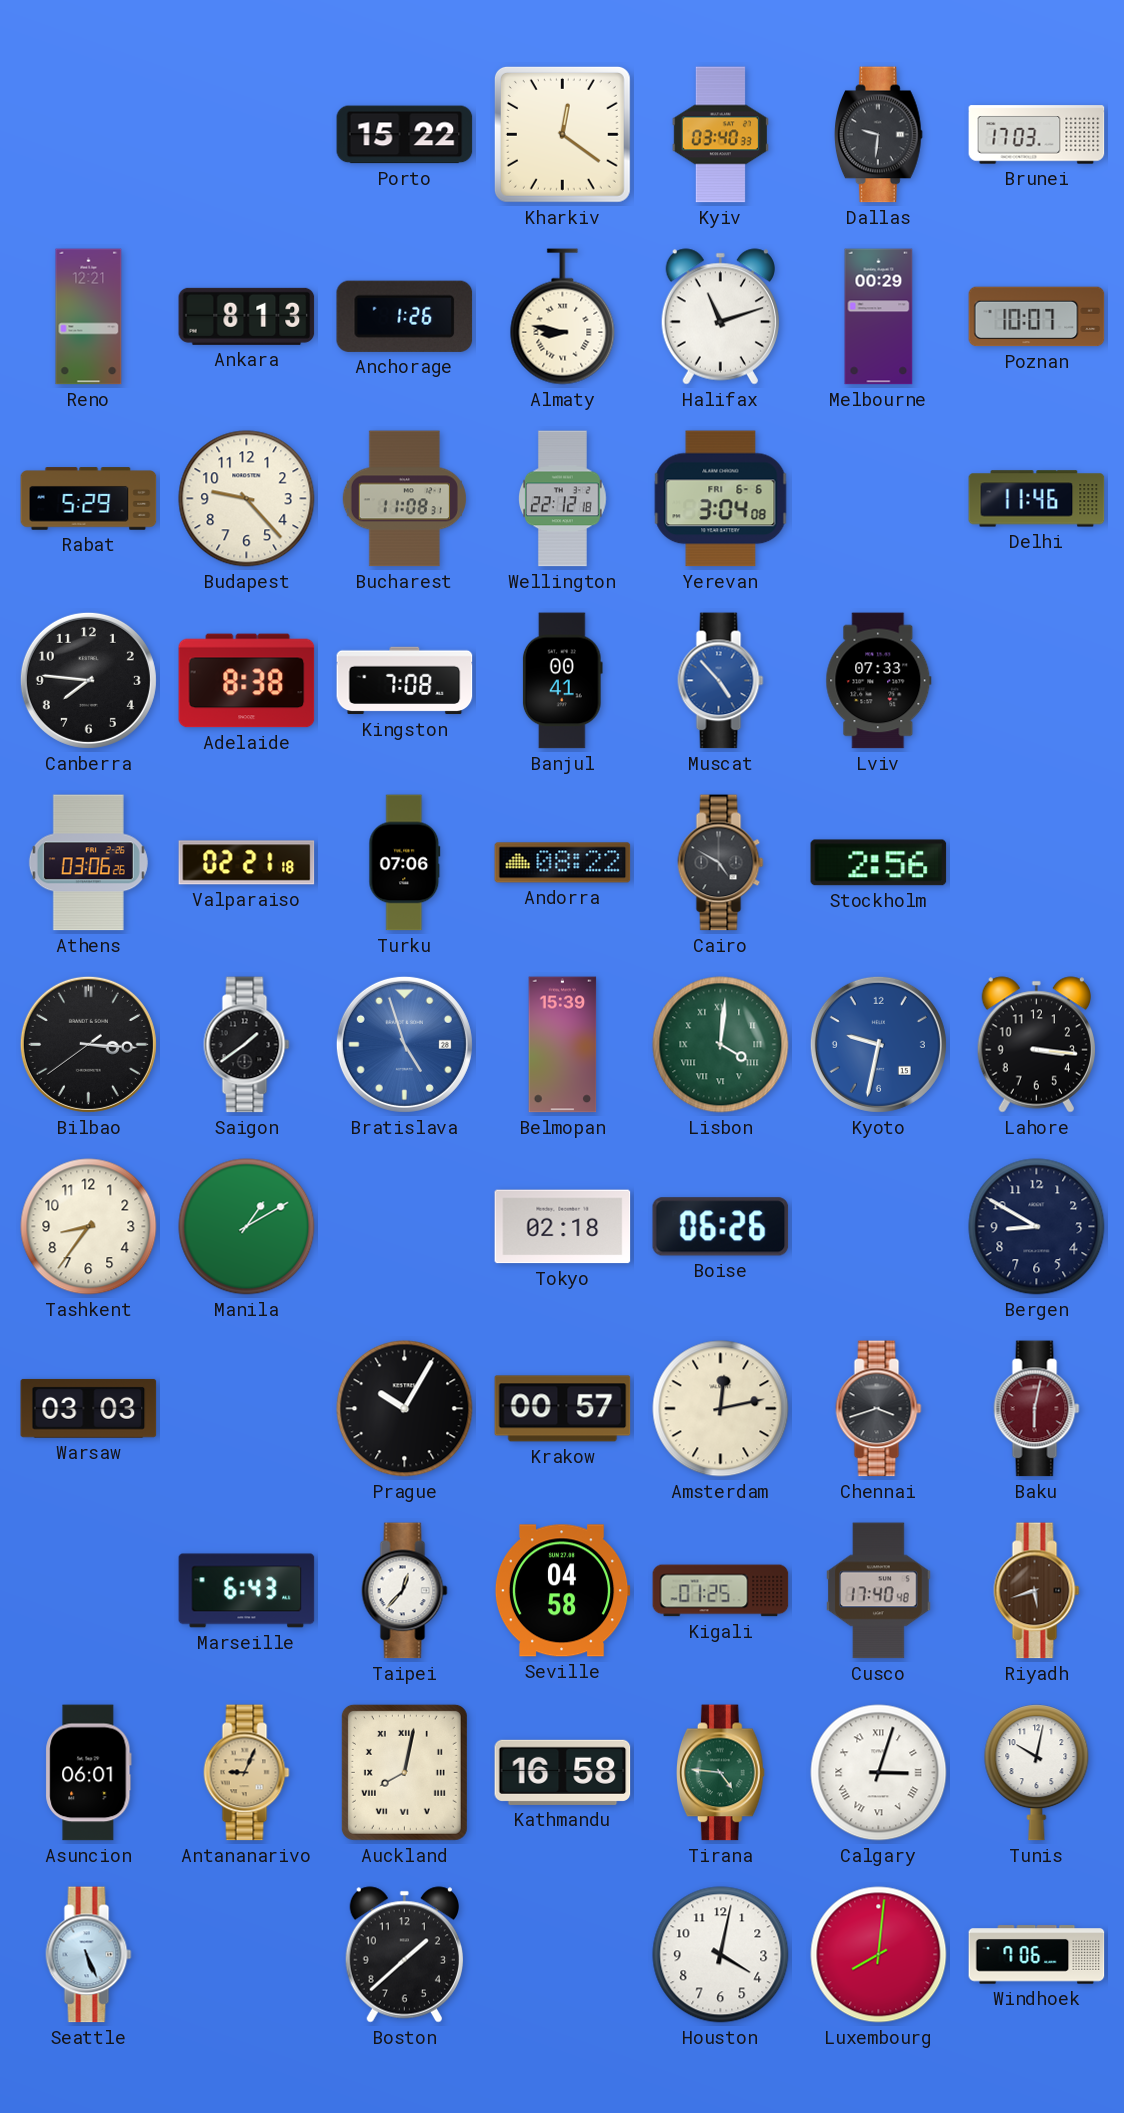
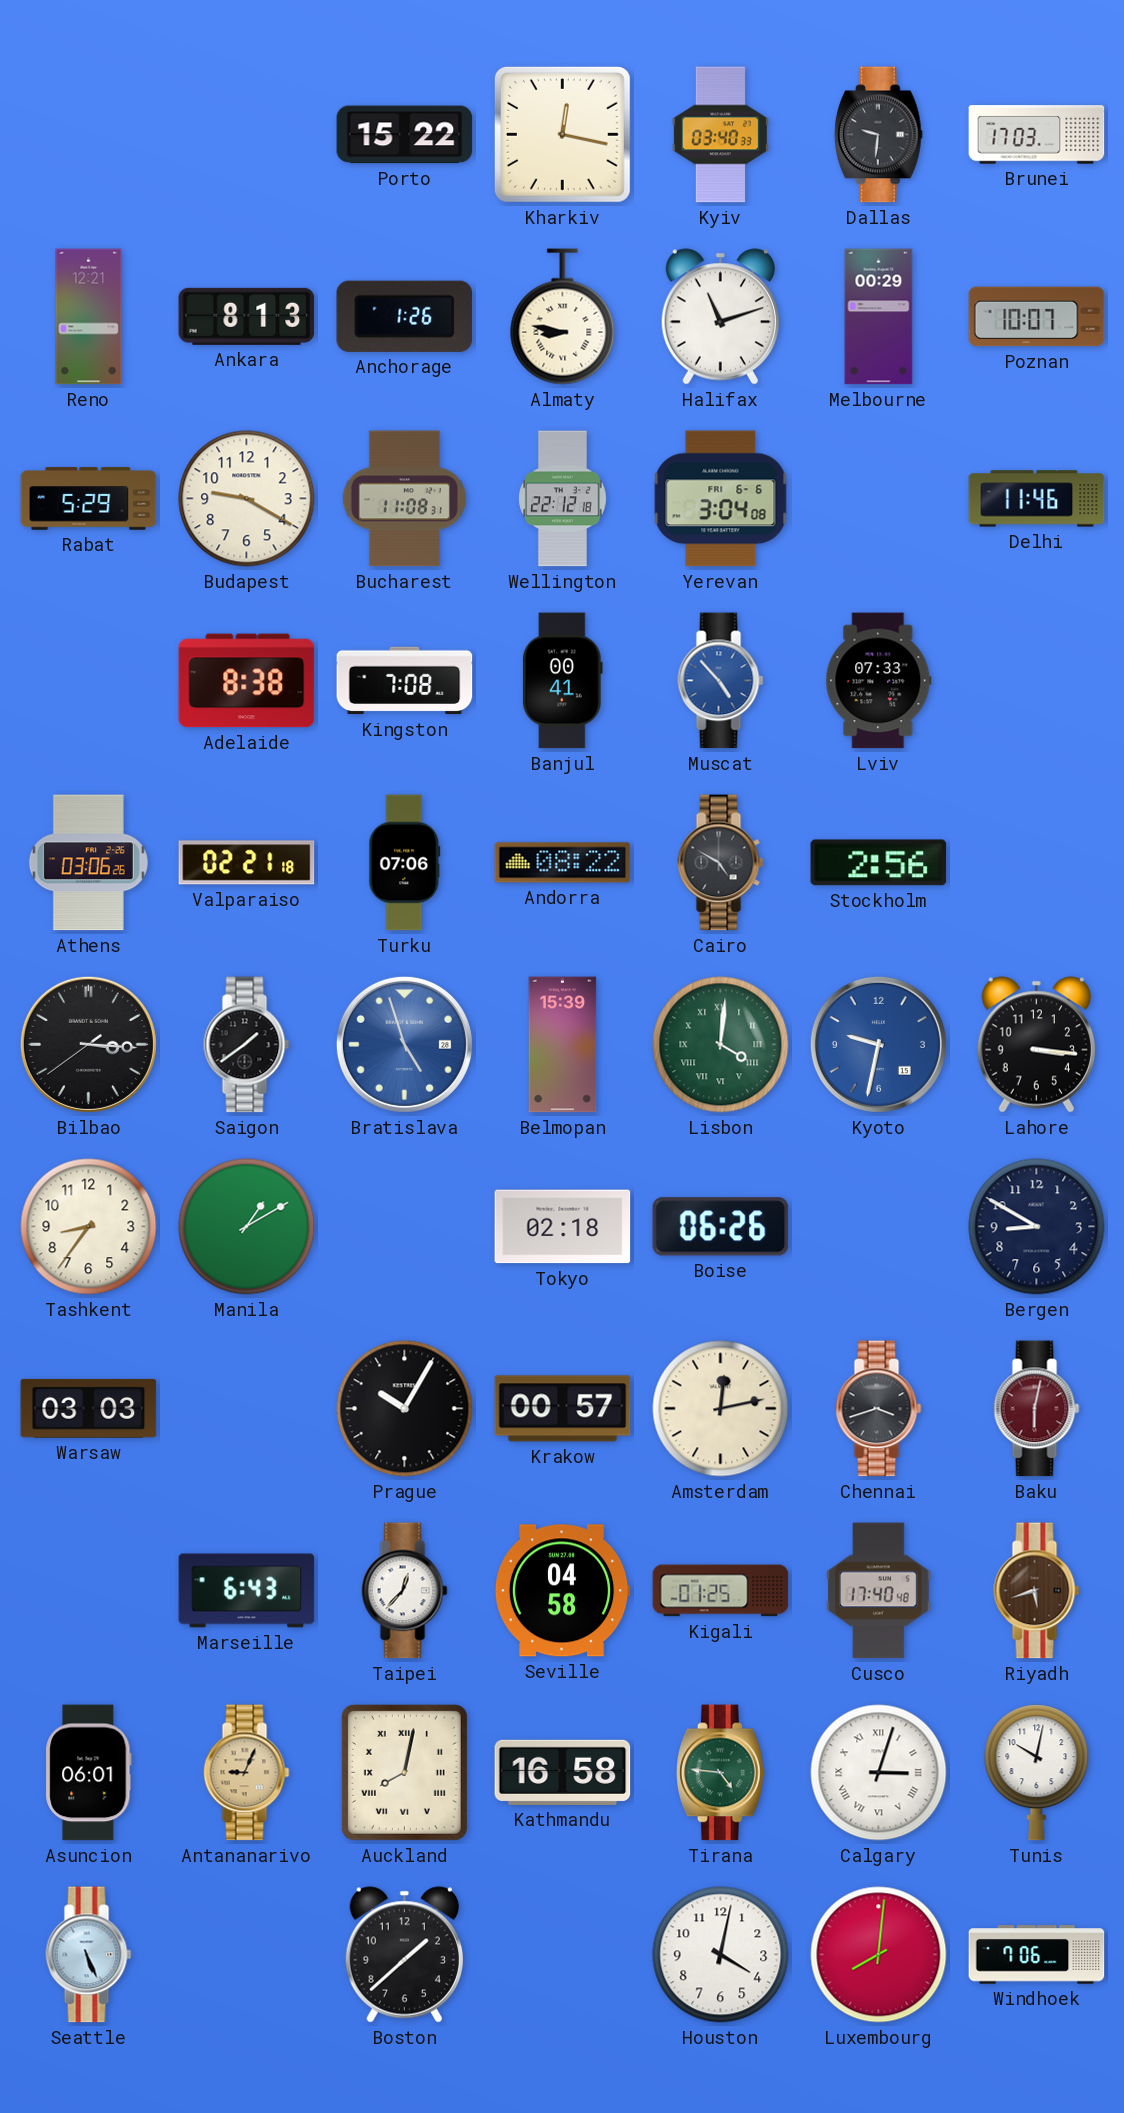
Kharkiv: 12:21 -> 12:17
Budapest: 9:23 -> 9:20
Canberra: 7:46 -> none
